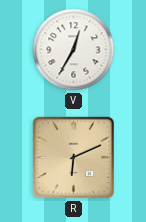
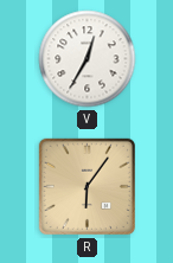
R: 6:11 -> 6:06
